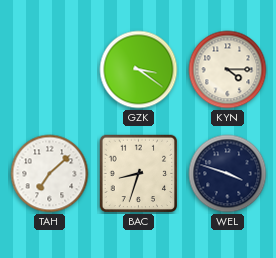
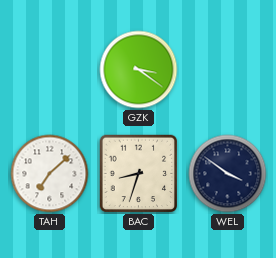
KYN: 4:15 -> none
WEL: 3:48 -> 3:51
